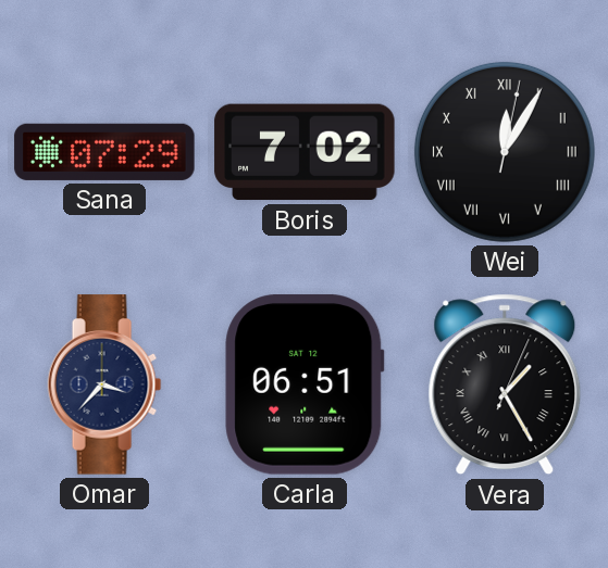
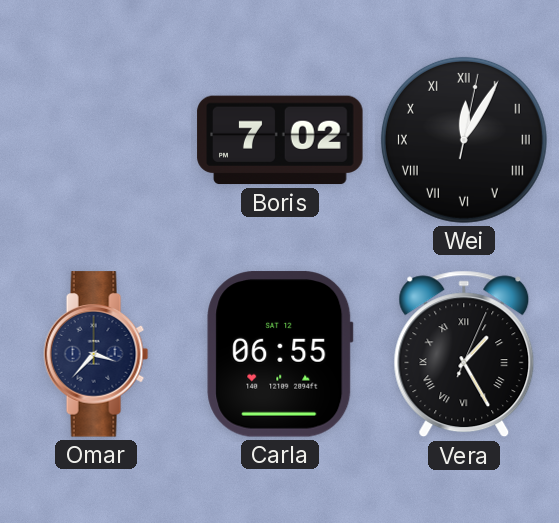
Sana: 07:29 -> none
Carla: 06:51 -> 06:55
